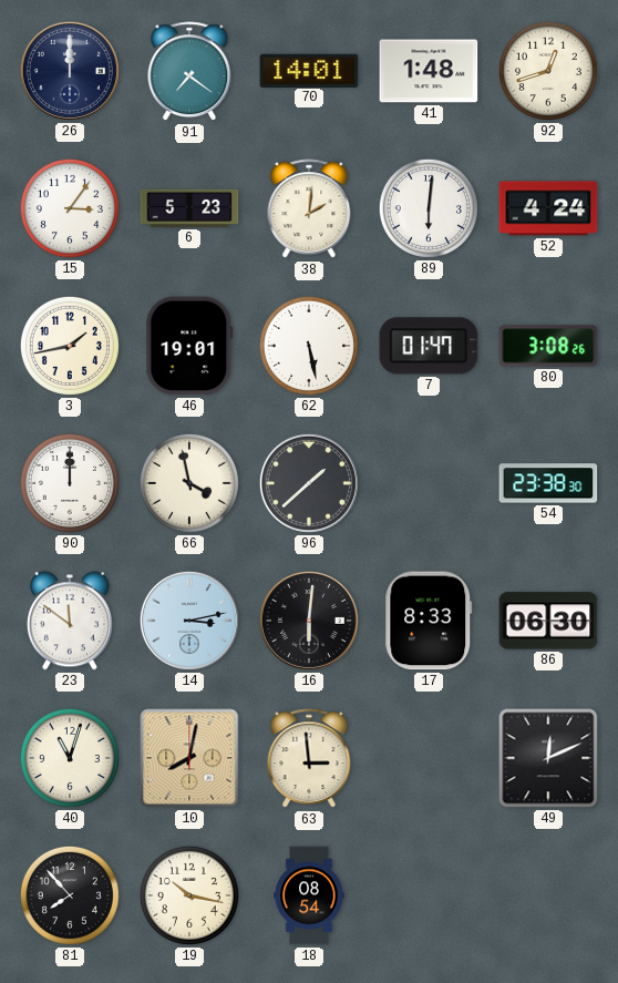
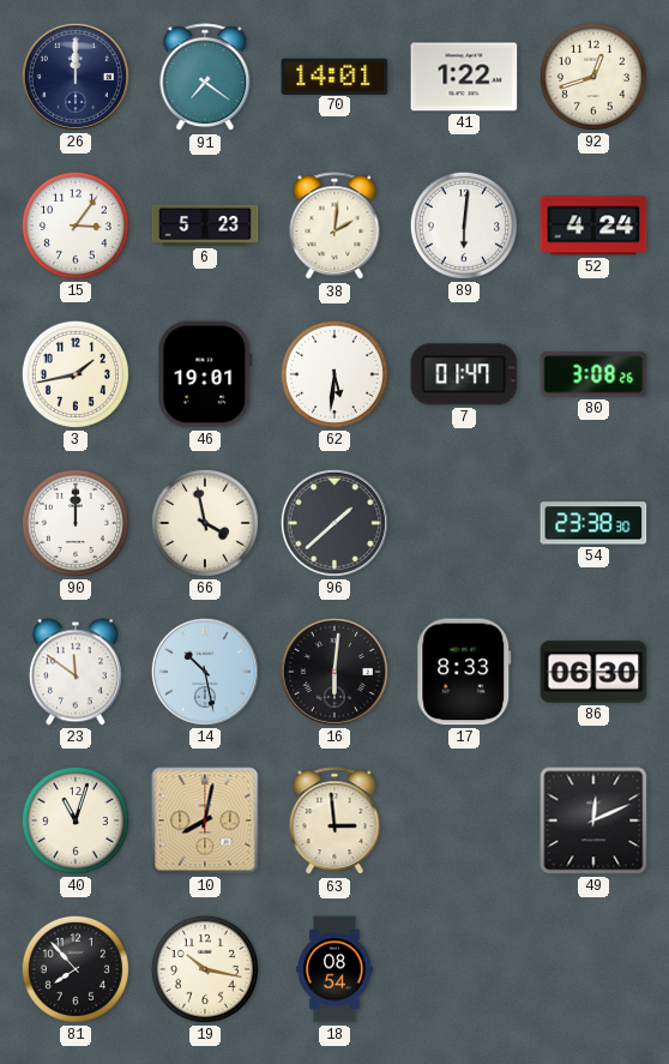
41: 1:48 -> 1:22
62: 5:28 -> 5:31
14: 3:13 -> 10:28
